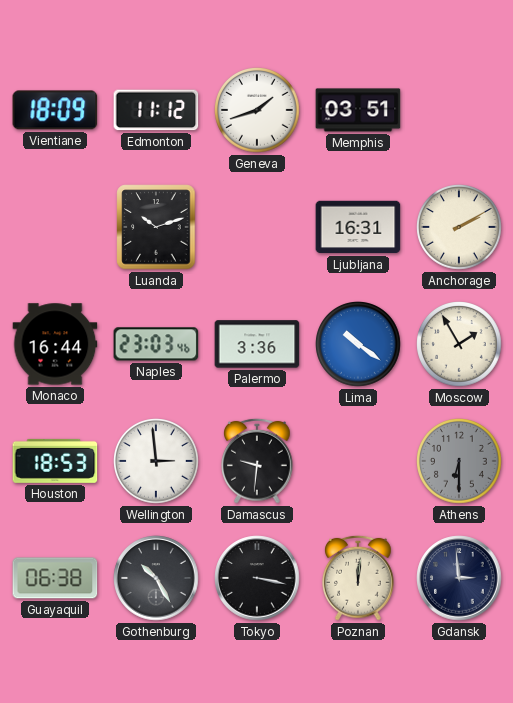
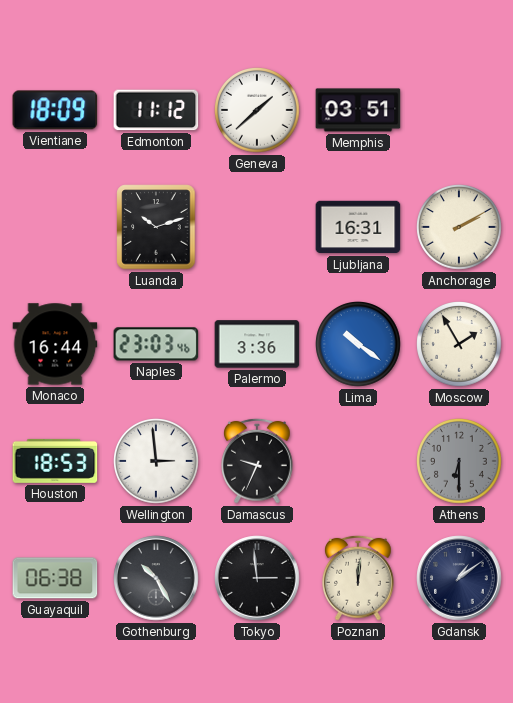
Geneva: 1:42 -> 1:38
Damascus: 9:31 -> 9:34
Tokyo: 3:17 -> 2:59
Gdansk: 2:59 -> 1:09
